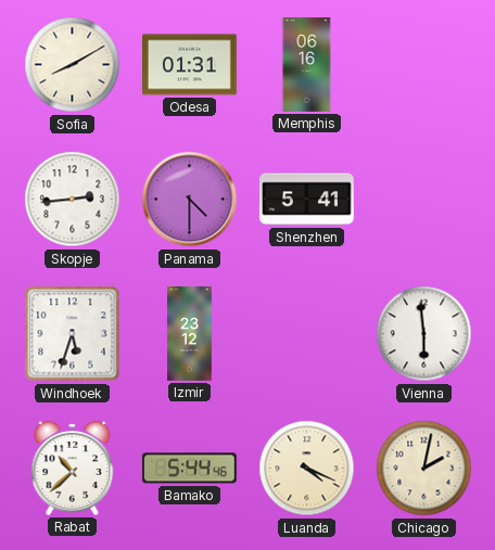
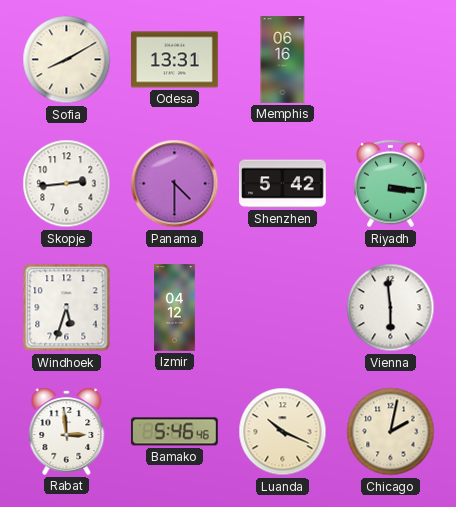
Odesa: 01:31 -> 13:31
Shenzhen: 5:41 -> 5:42
Riyadh: none -> 3:16
Izmir: 23:12 -> 04:12
Rabat: 10:38 -> 2:59
Bamako: 5:44 -> 5:46
Luanda: 4:19 -> 10:19
